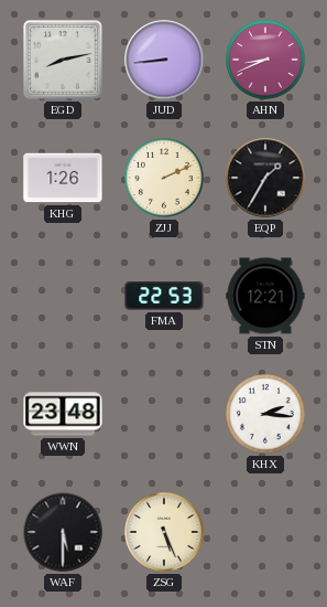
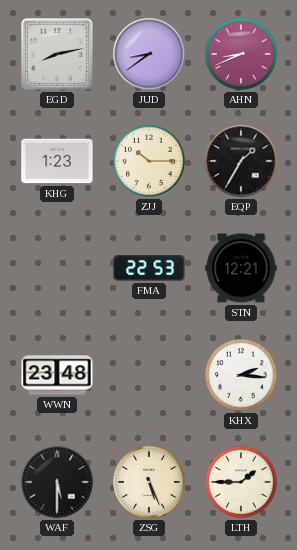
JUD: 8:44 -> 8:39
KHG: 1:26 -> 1:23
ZJJ: 2:11 -> 10:15
LTH: none -> 1:45
